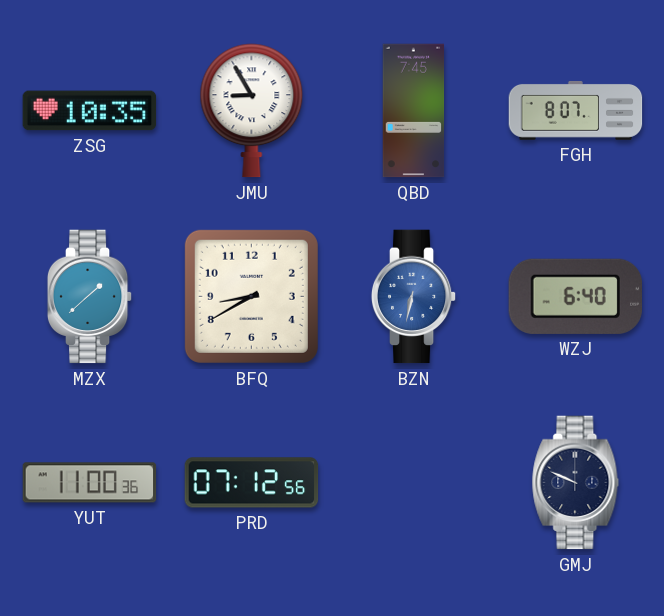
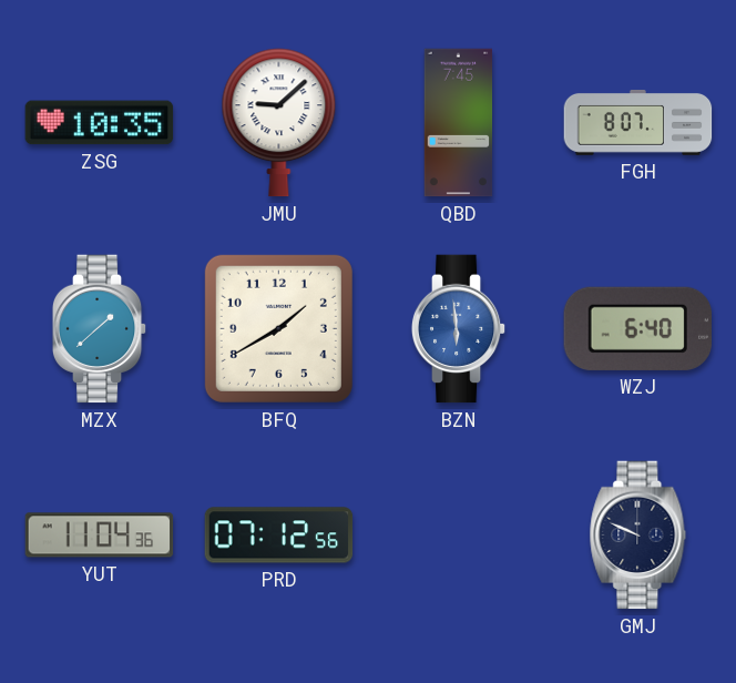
JMU: 8:55 -> 9:08
BFQ: 8:40 -> 1:40
BZN: 6:32 -> 5:59
YUT: 11:00 -> 11:04
